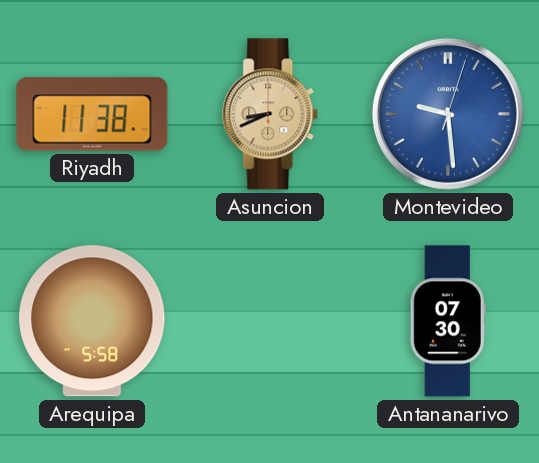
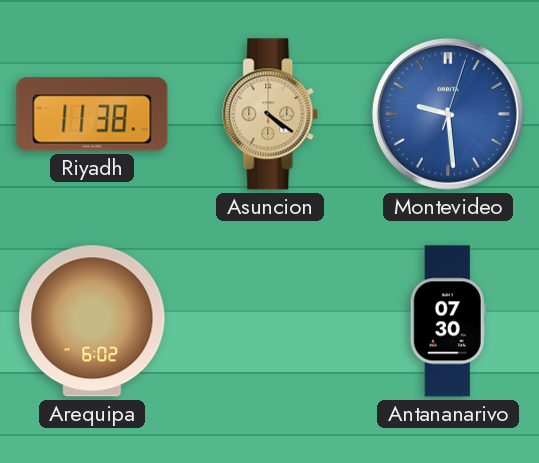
Asuncion: 8:41 -> 4:21
Arequipa: 5:58 -> 6:02
